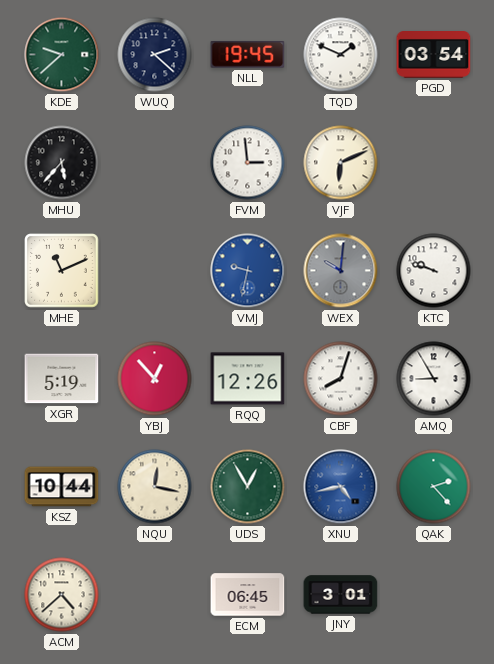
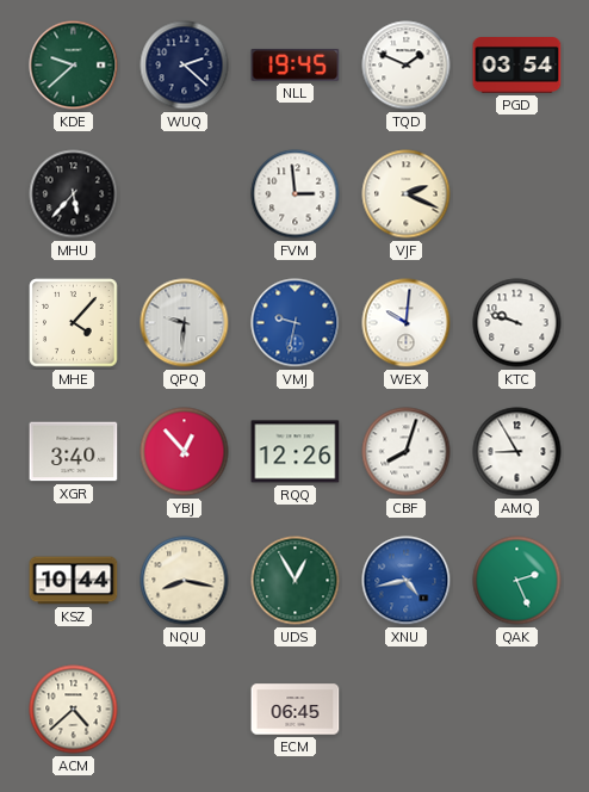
VJF: 6:11 -> 2:19
MHE: 11:11 -> 4:07
QPQ: none -> 9:31
WEX dial: grey -> white
XGR: 5:19 -> 3:40
NQU: 12:17 -> 8:17
QAK: 2:23 -> 2:26
JNY: 3:01 -> none
